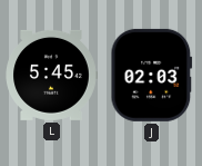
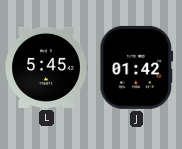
J: 02:03 -> 01:42
